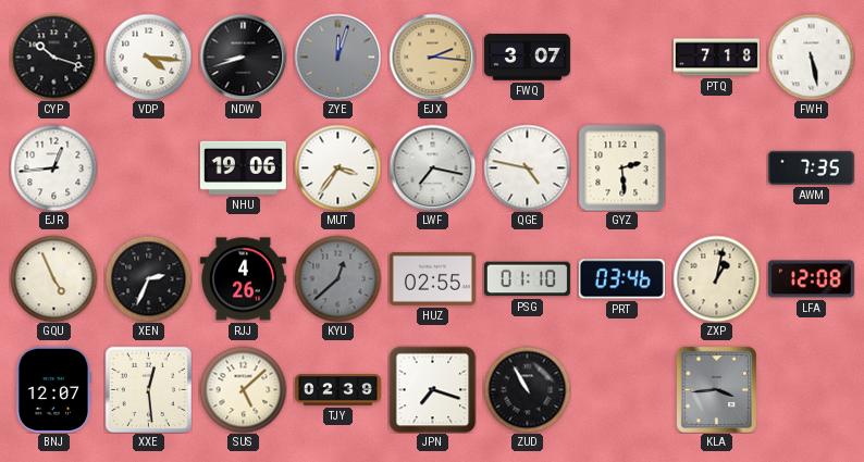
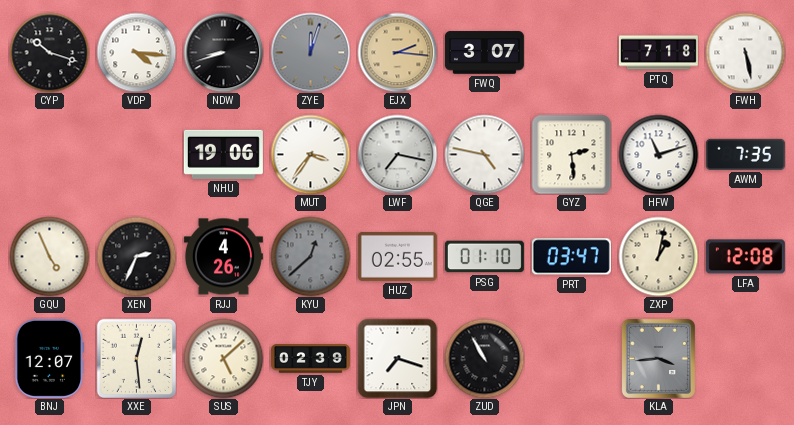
EJR: 12:44 -> none
HFW: none -> 11:12
PRT: 03:46 -> 03:47
